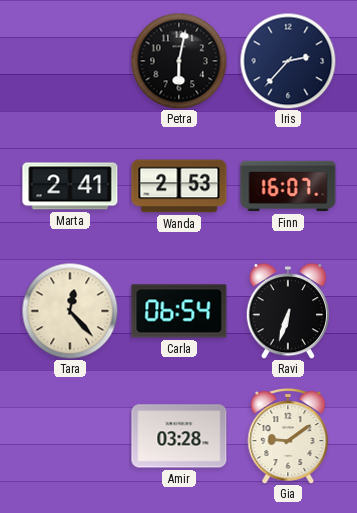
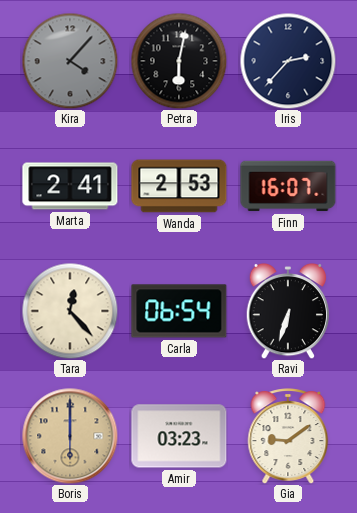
Kira: none -> 4:07
Boris: none -> 6:00
Amir: 03:28 -> 03:23
